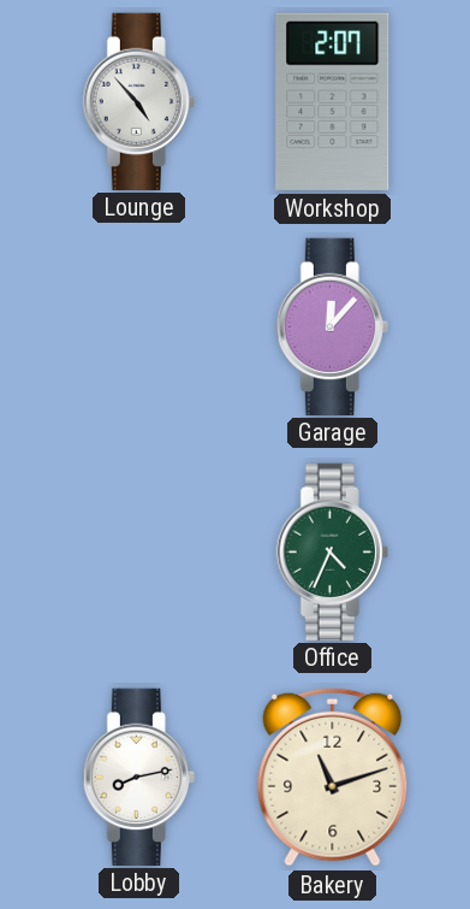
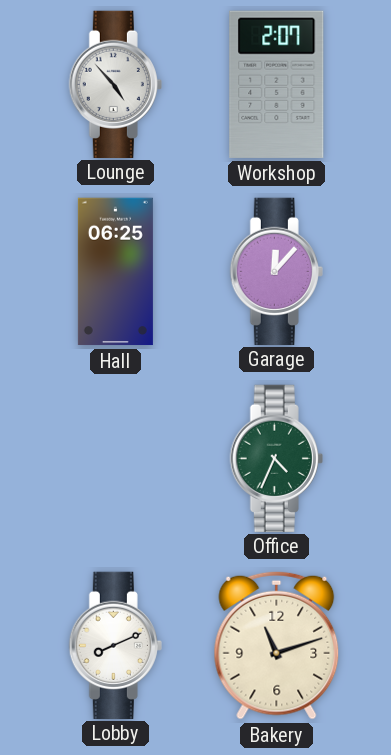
Hall: none -> 06:25
Lobby: 8:13 -> 8:11
